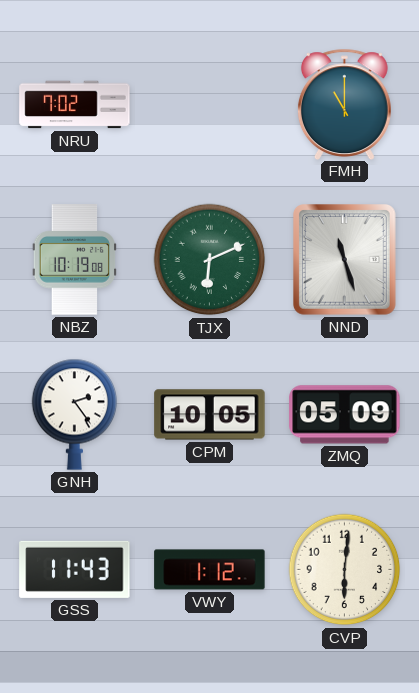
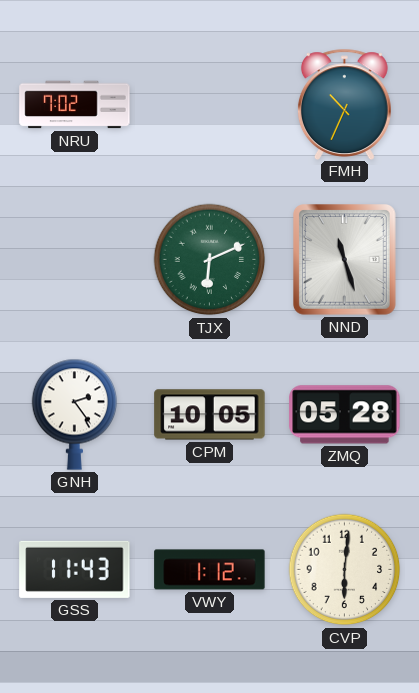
FMH: 11:00 -> 10:34
NBZ: 10:19 -> none
ZMQ: 05:09 -> 05:28
